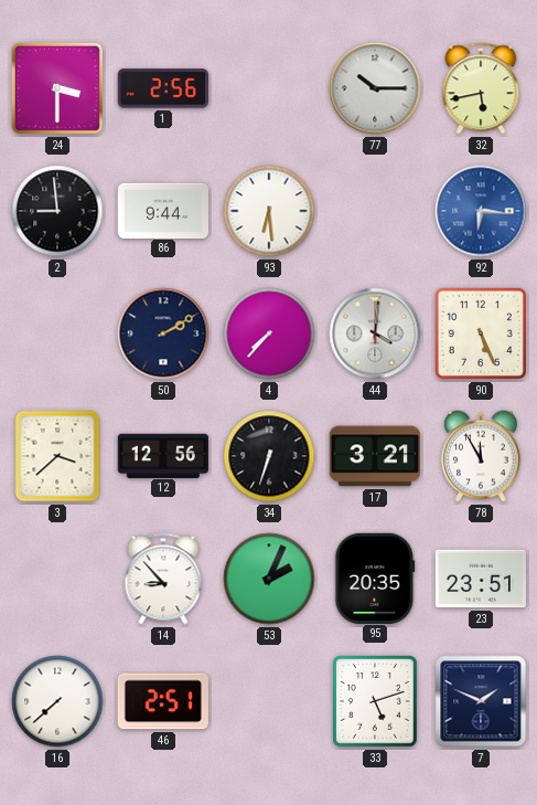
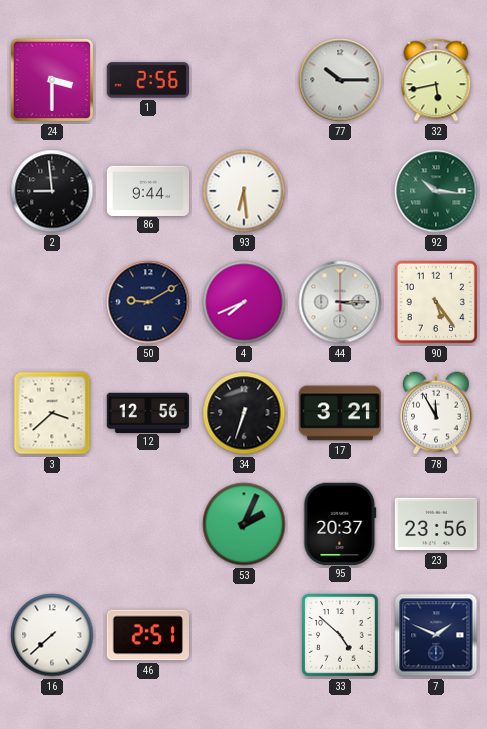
92: 6:16 -> 10:16
92 dial: blue -> green
50: 2:10 -> 9:10
4: 7:37 -> 7:41
44: 4:01 -> 3:15
90: 5:26 -> 5:24
14: 8:53 -> none
95: 20:35 -> 20:37
23: 23:51 -> 23:56
33: 5:12 -> 4:52
